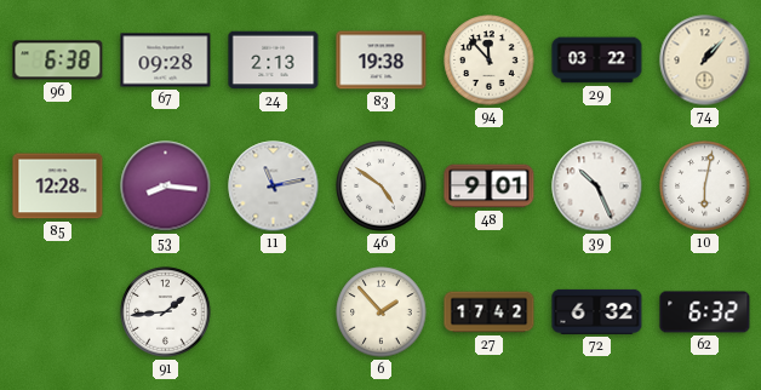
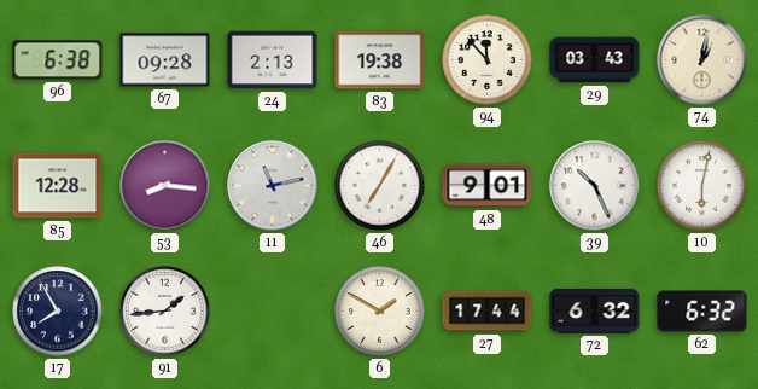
29: 03:22 -> 03:43
74: 1:07 -> 1:02
46: 4:51 -> 7:05
17: none -> 7:55
6: 1:53 -> 1:50
27: 17:42 -> 17:44
